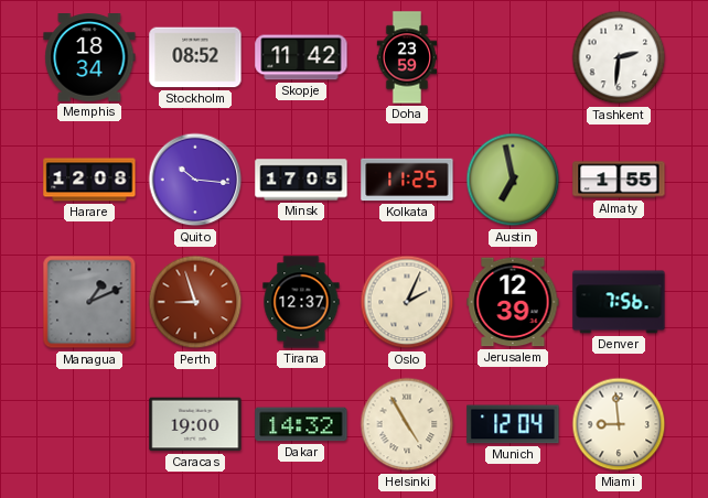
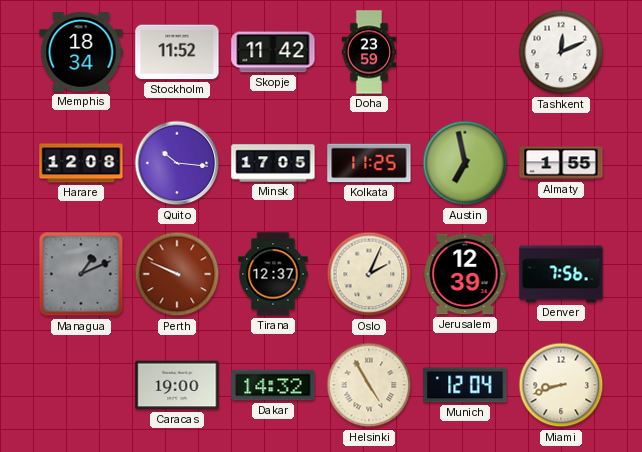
Stockholm: 08:52 -> 11:52
Tashkent: 2:31 -> 12:11
Perth: 8:57 -> 9:49
Miami: 8:59 -> 8:42
